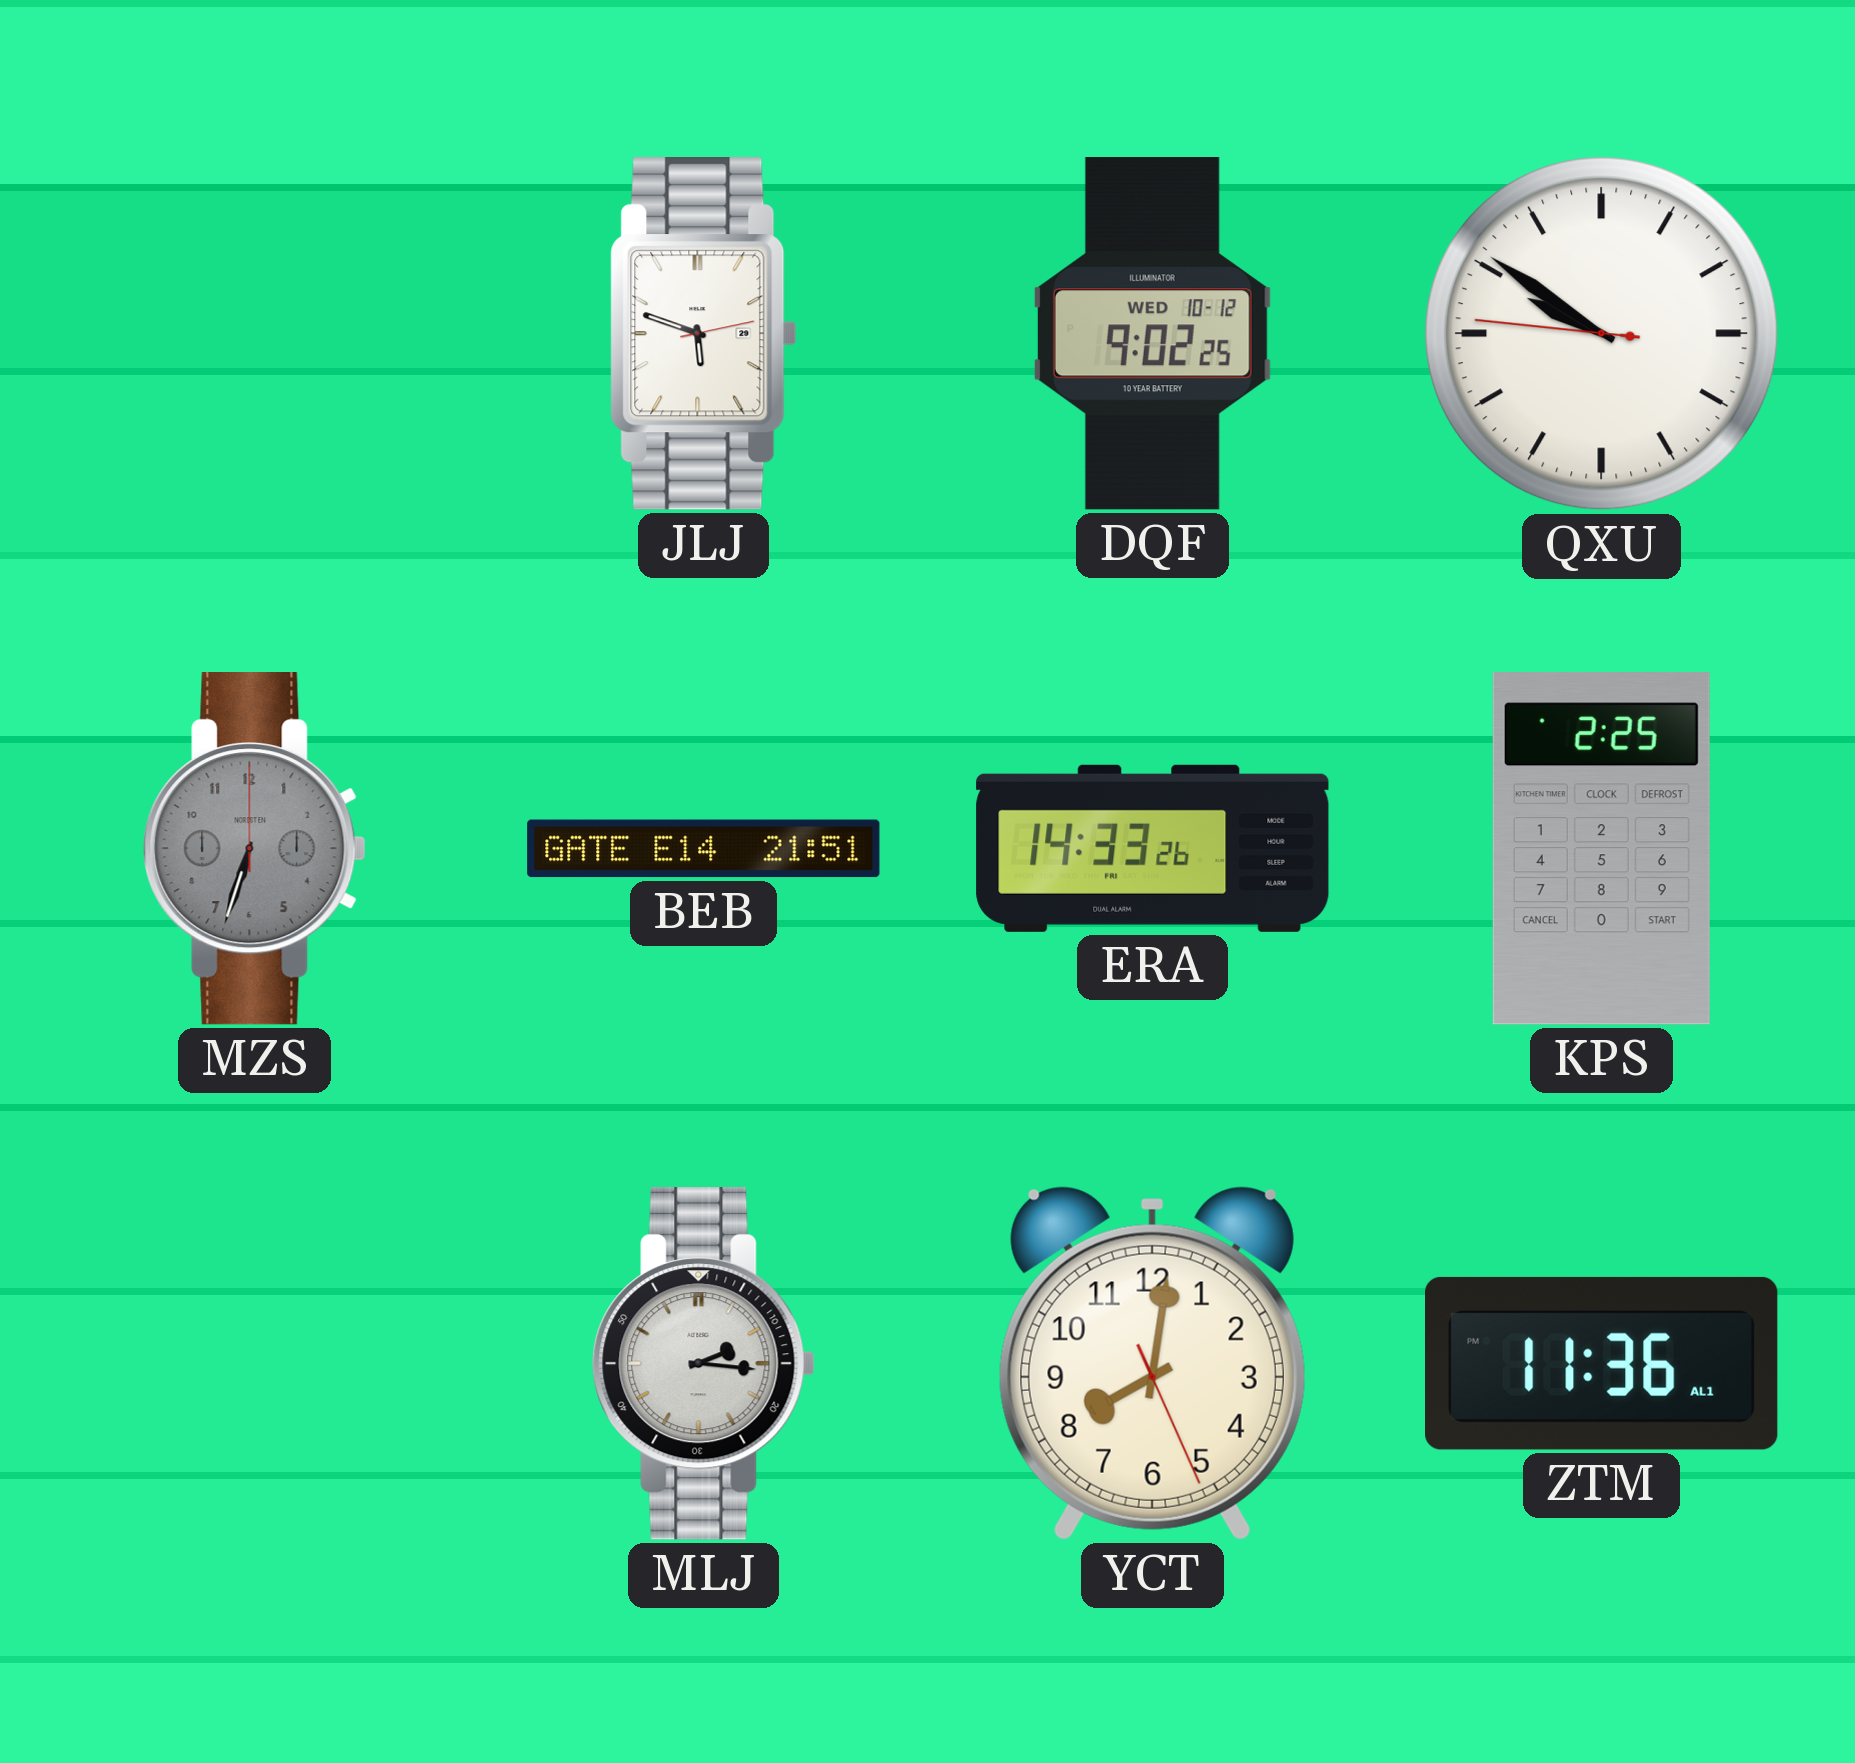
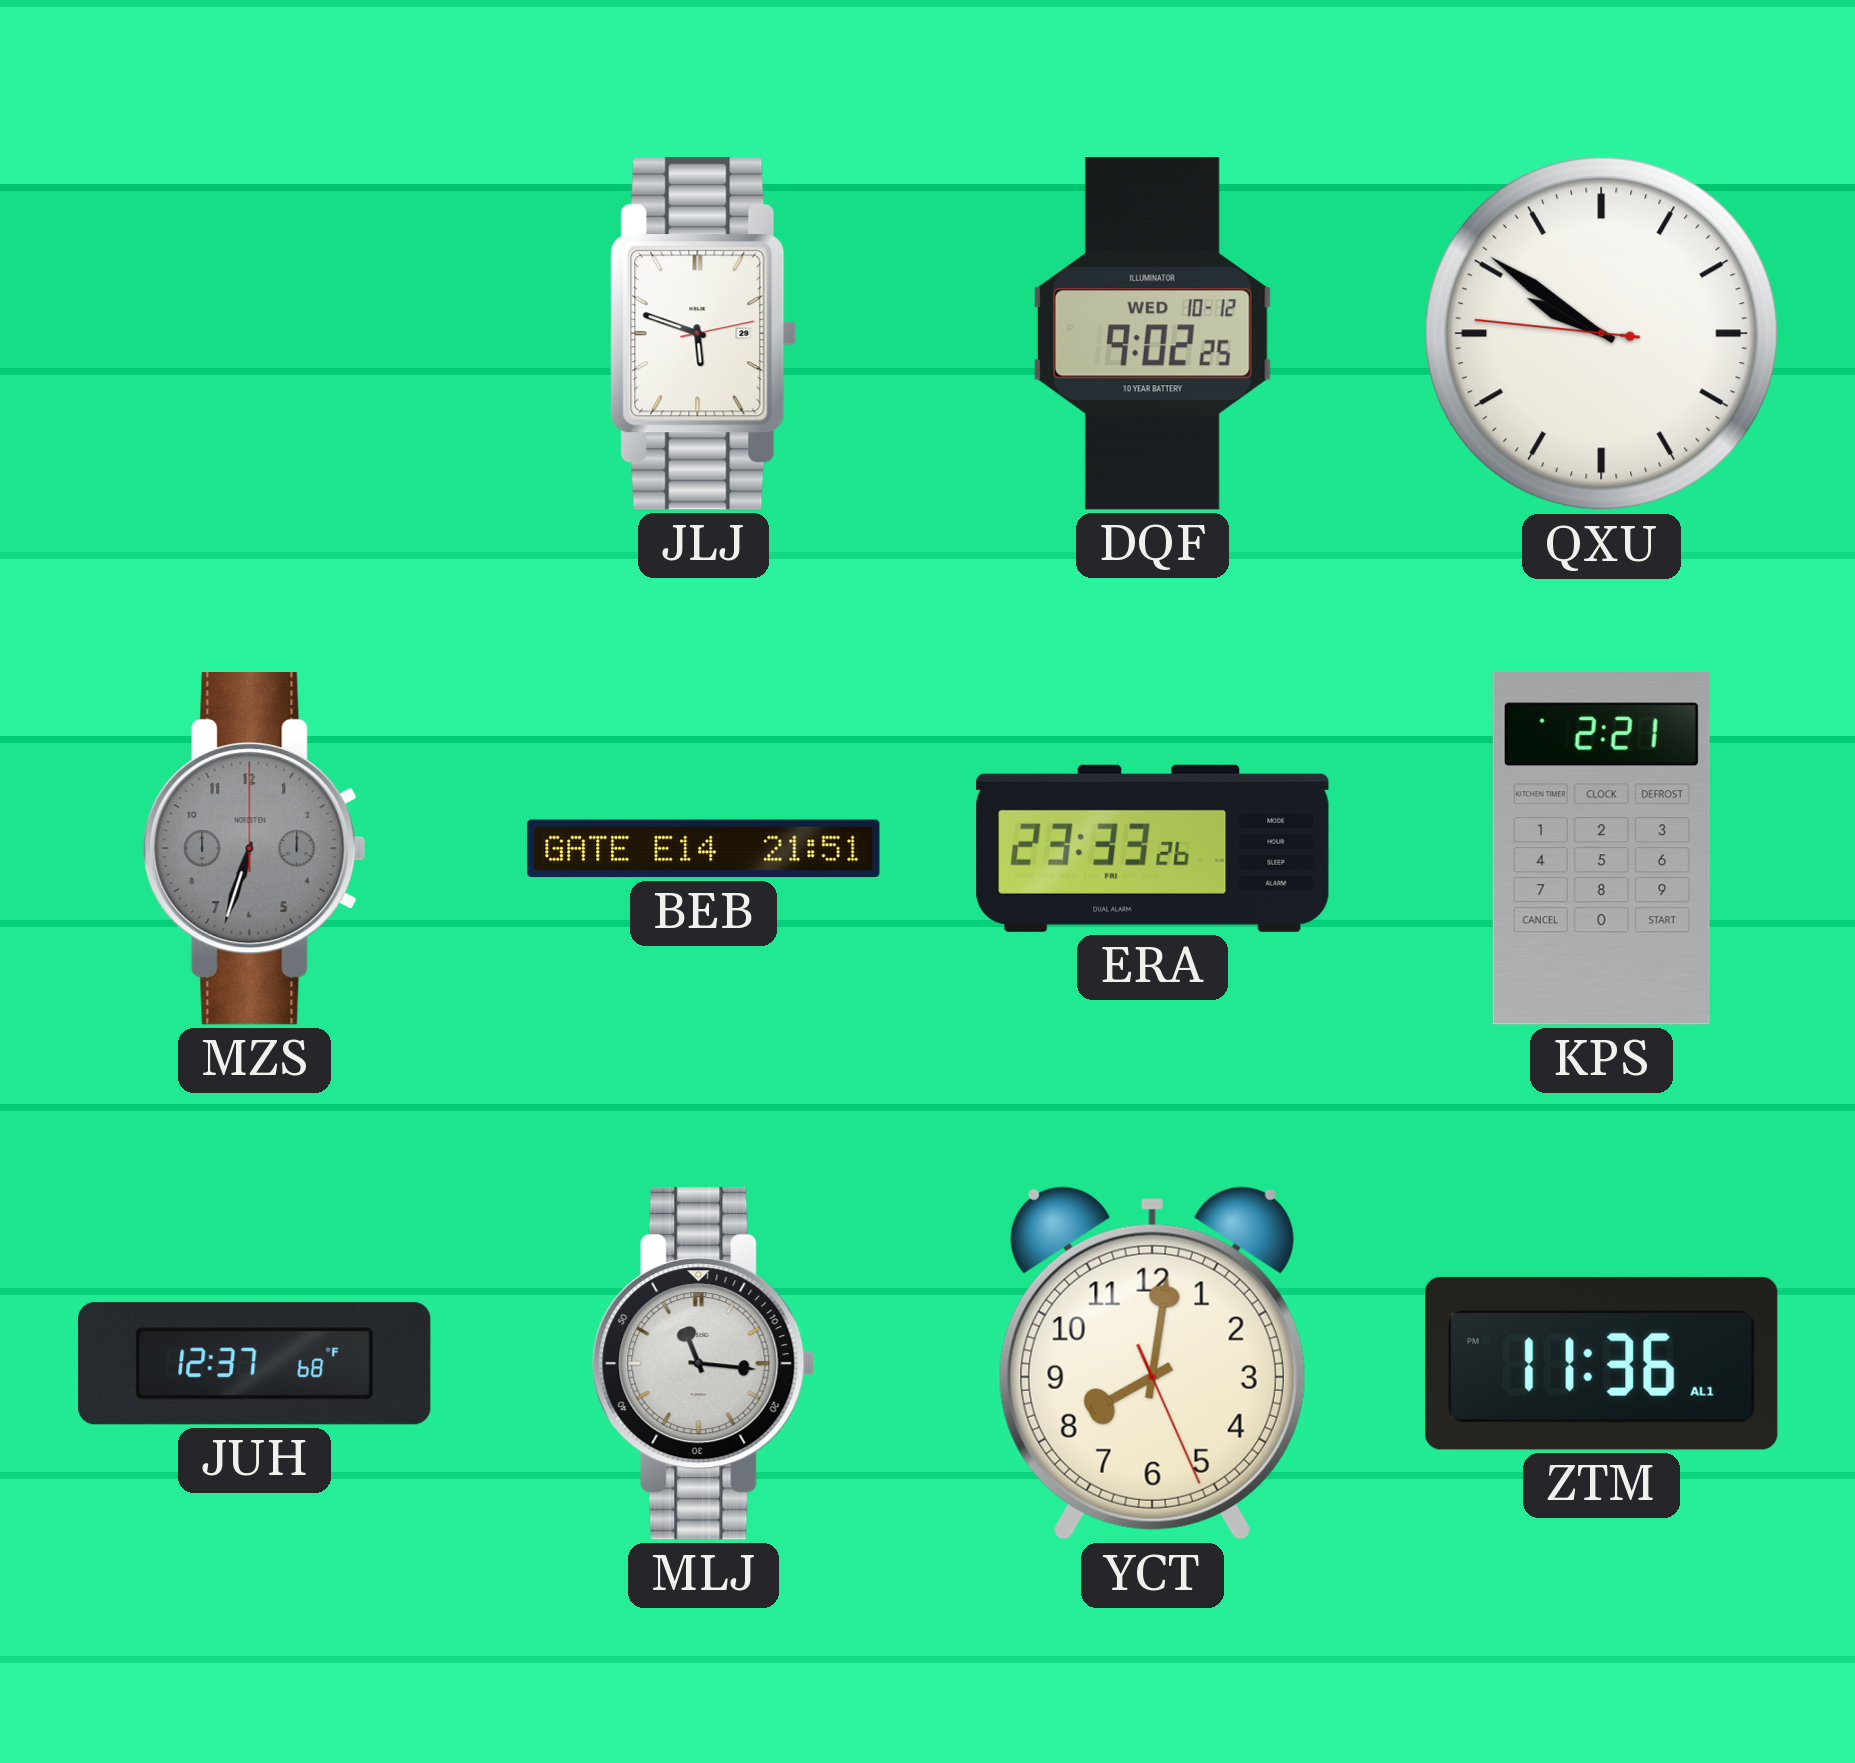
ERA: 14:33 -> 23:33
KPS: 2:25 -> 2:21
JUH: none -> 12:37
MLJ: 2:16 -> 11:16
